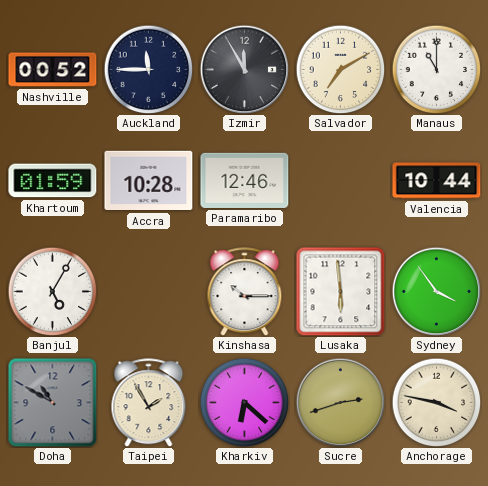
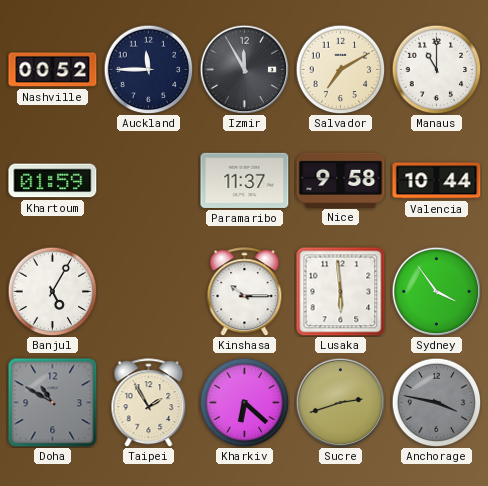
Accra: 10:28 -> none
Paramaribo: 12:46 -> 11:37
Nice: none -> 9:58
Anchorage dial: cream -> grey
